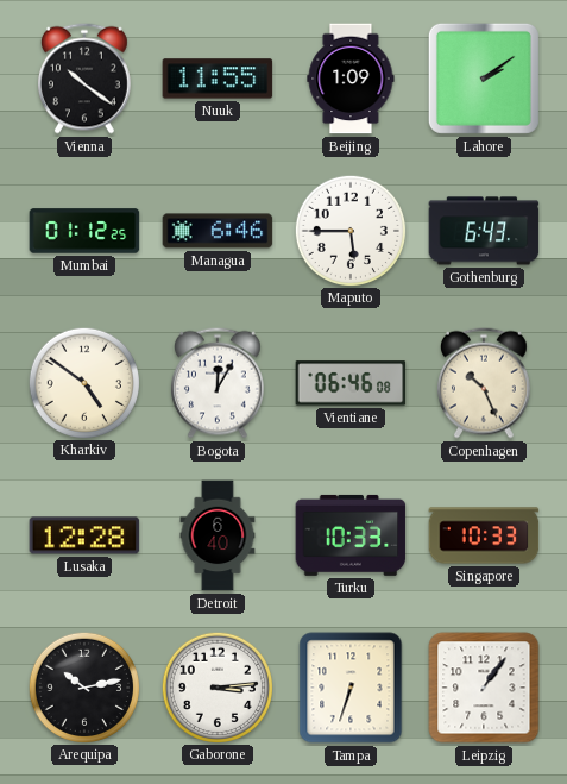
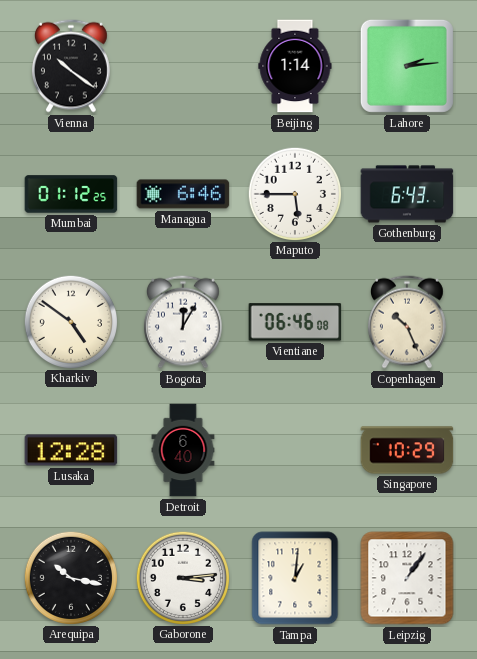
Nuuk: 11:55 -> none
Beijing: 1:09 -> 1:14
Lahore: 2:09 -> 2:14
Turku: 10:33 -> none
Singapore: 10:33 -> 10:29
Arequipa: 10:13 -> 10:17
Tampa: 6:33 -> 1:01
